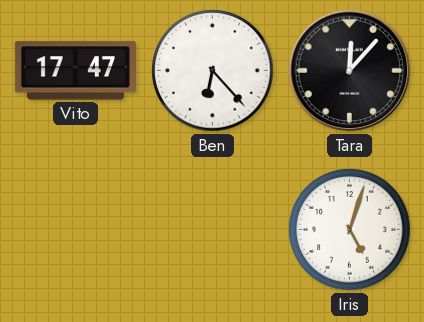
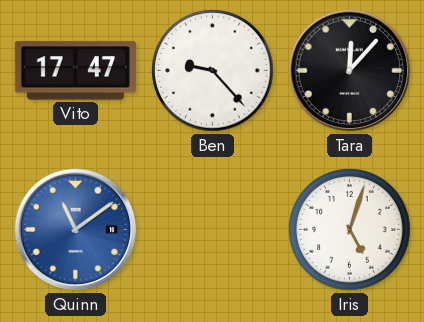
Ben: 6:23 -> 9:23
Quinn: none -> 11:09
